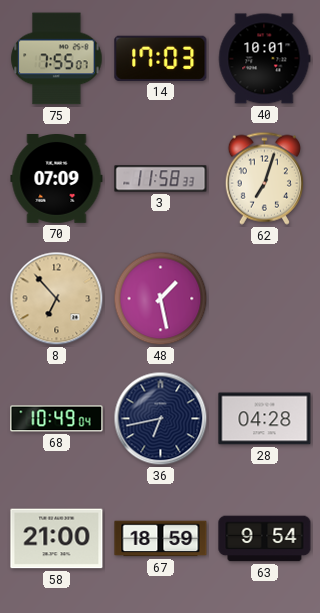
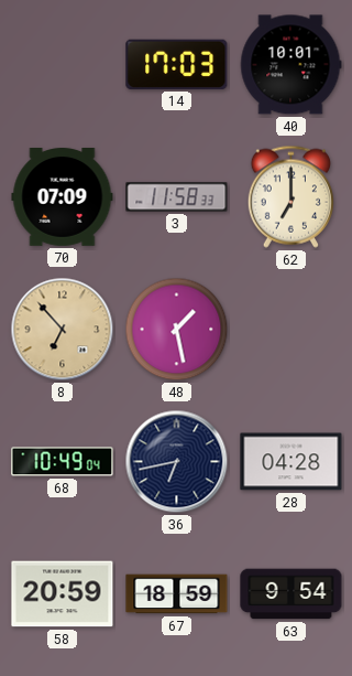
75: 7:55 -> none
62: 7:03 -> 7:00
58: 21:00 -> 20:59
